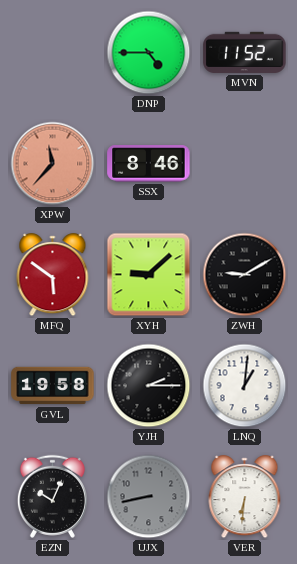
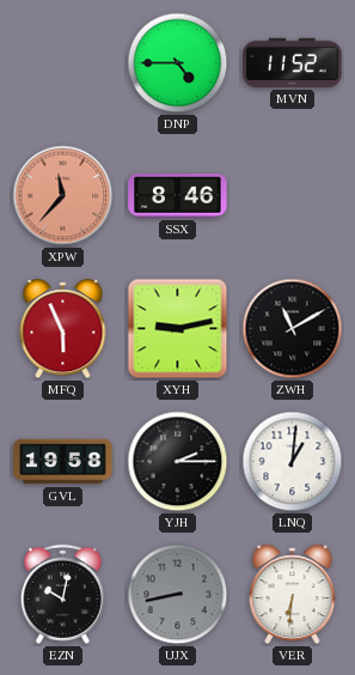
MFQ: 5:51 -> 5:56
XYH: 9:08 -> 9:13
ZWH: 9:10 -> 11:10
EZN: 10:04 -> 10:02
